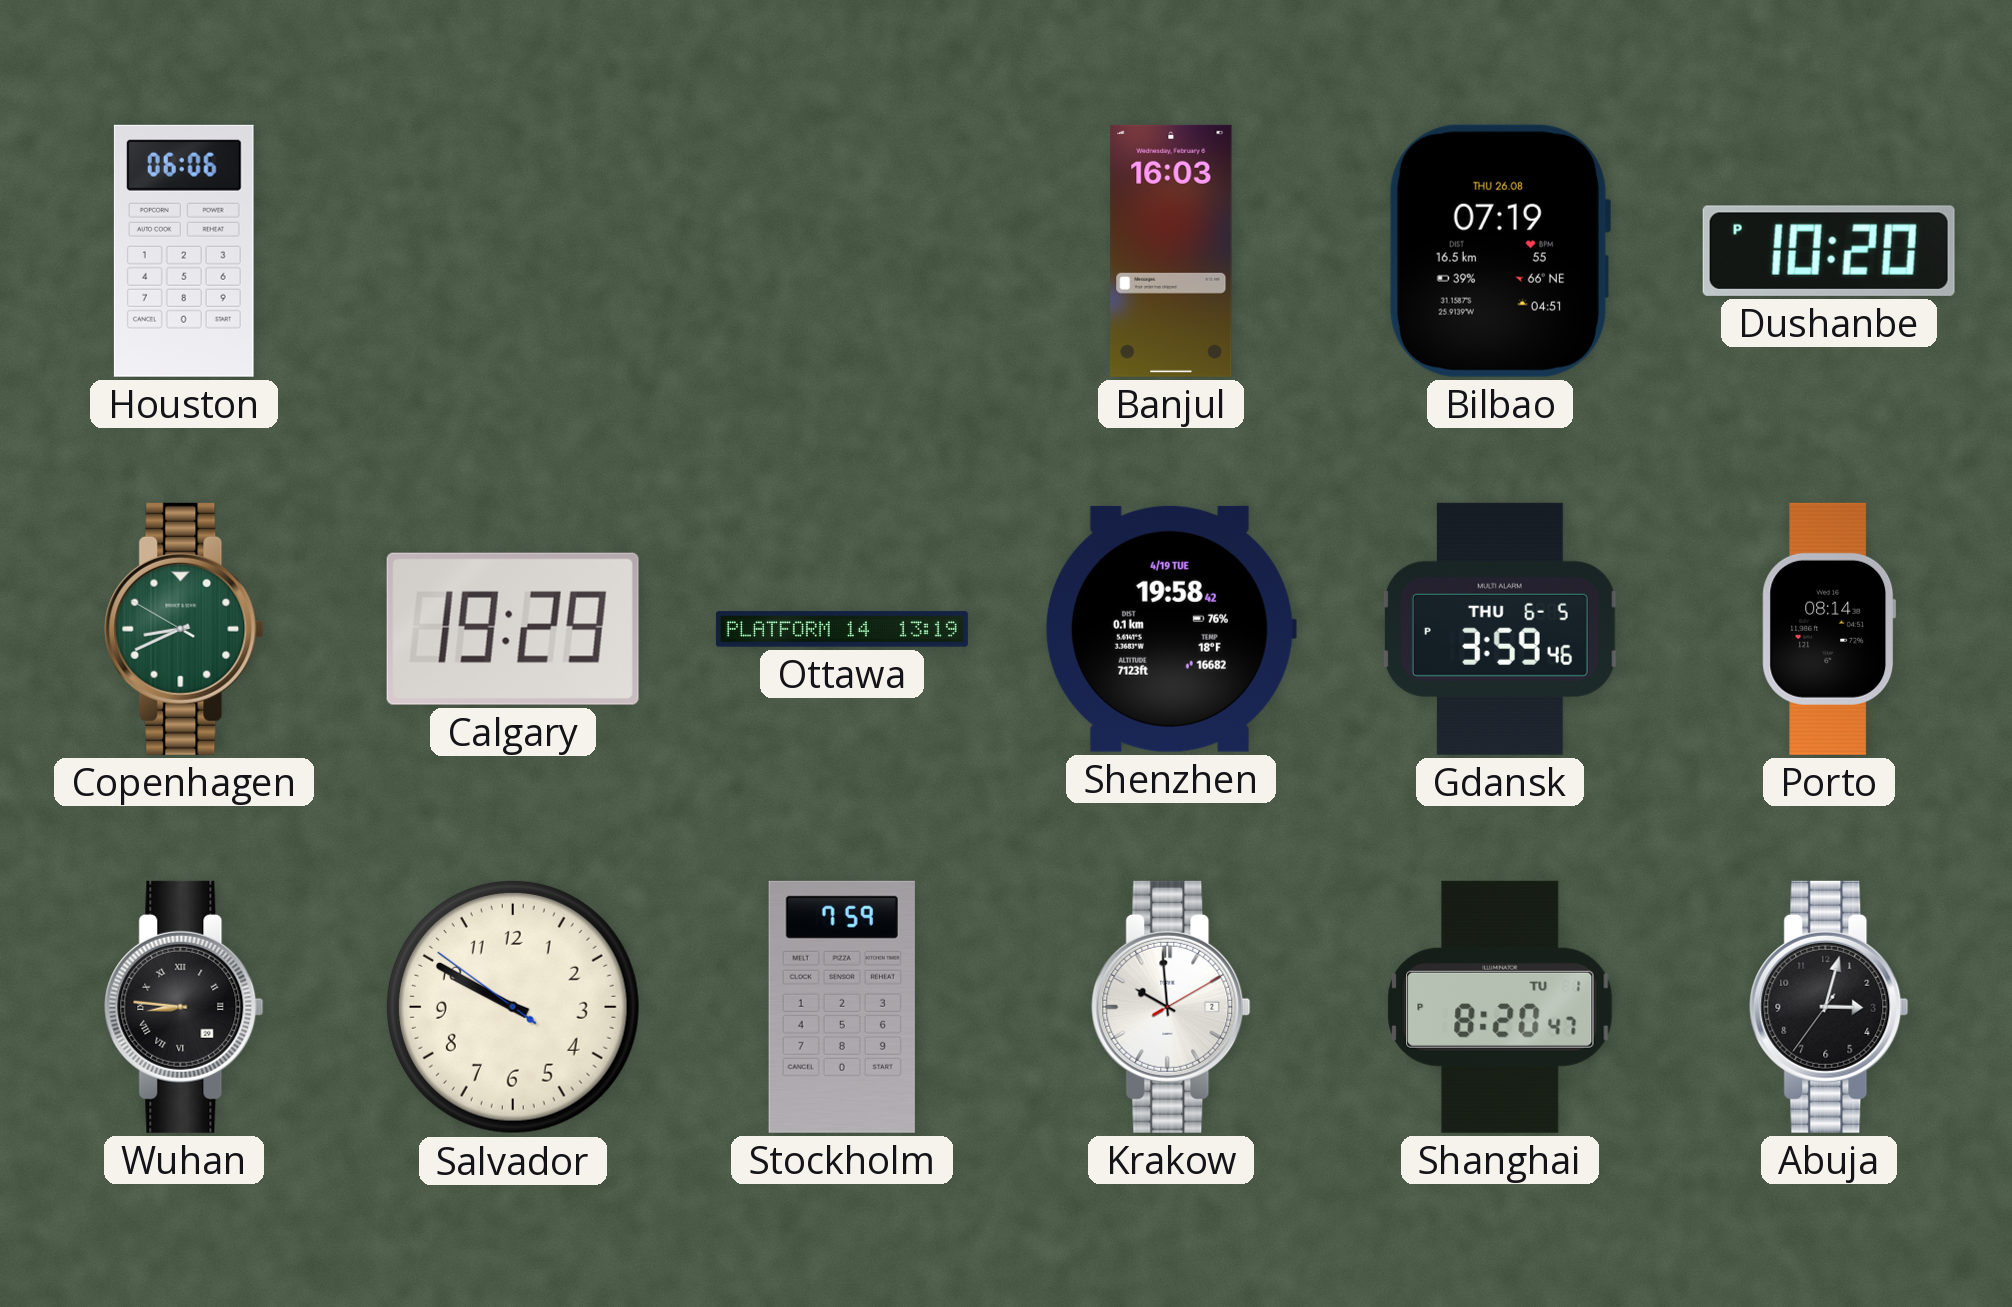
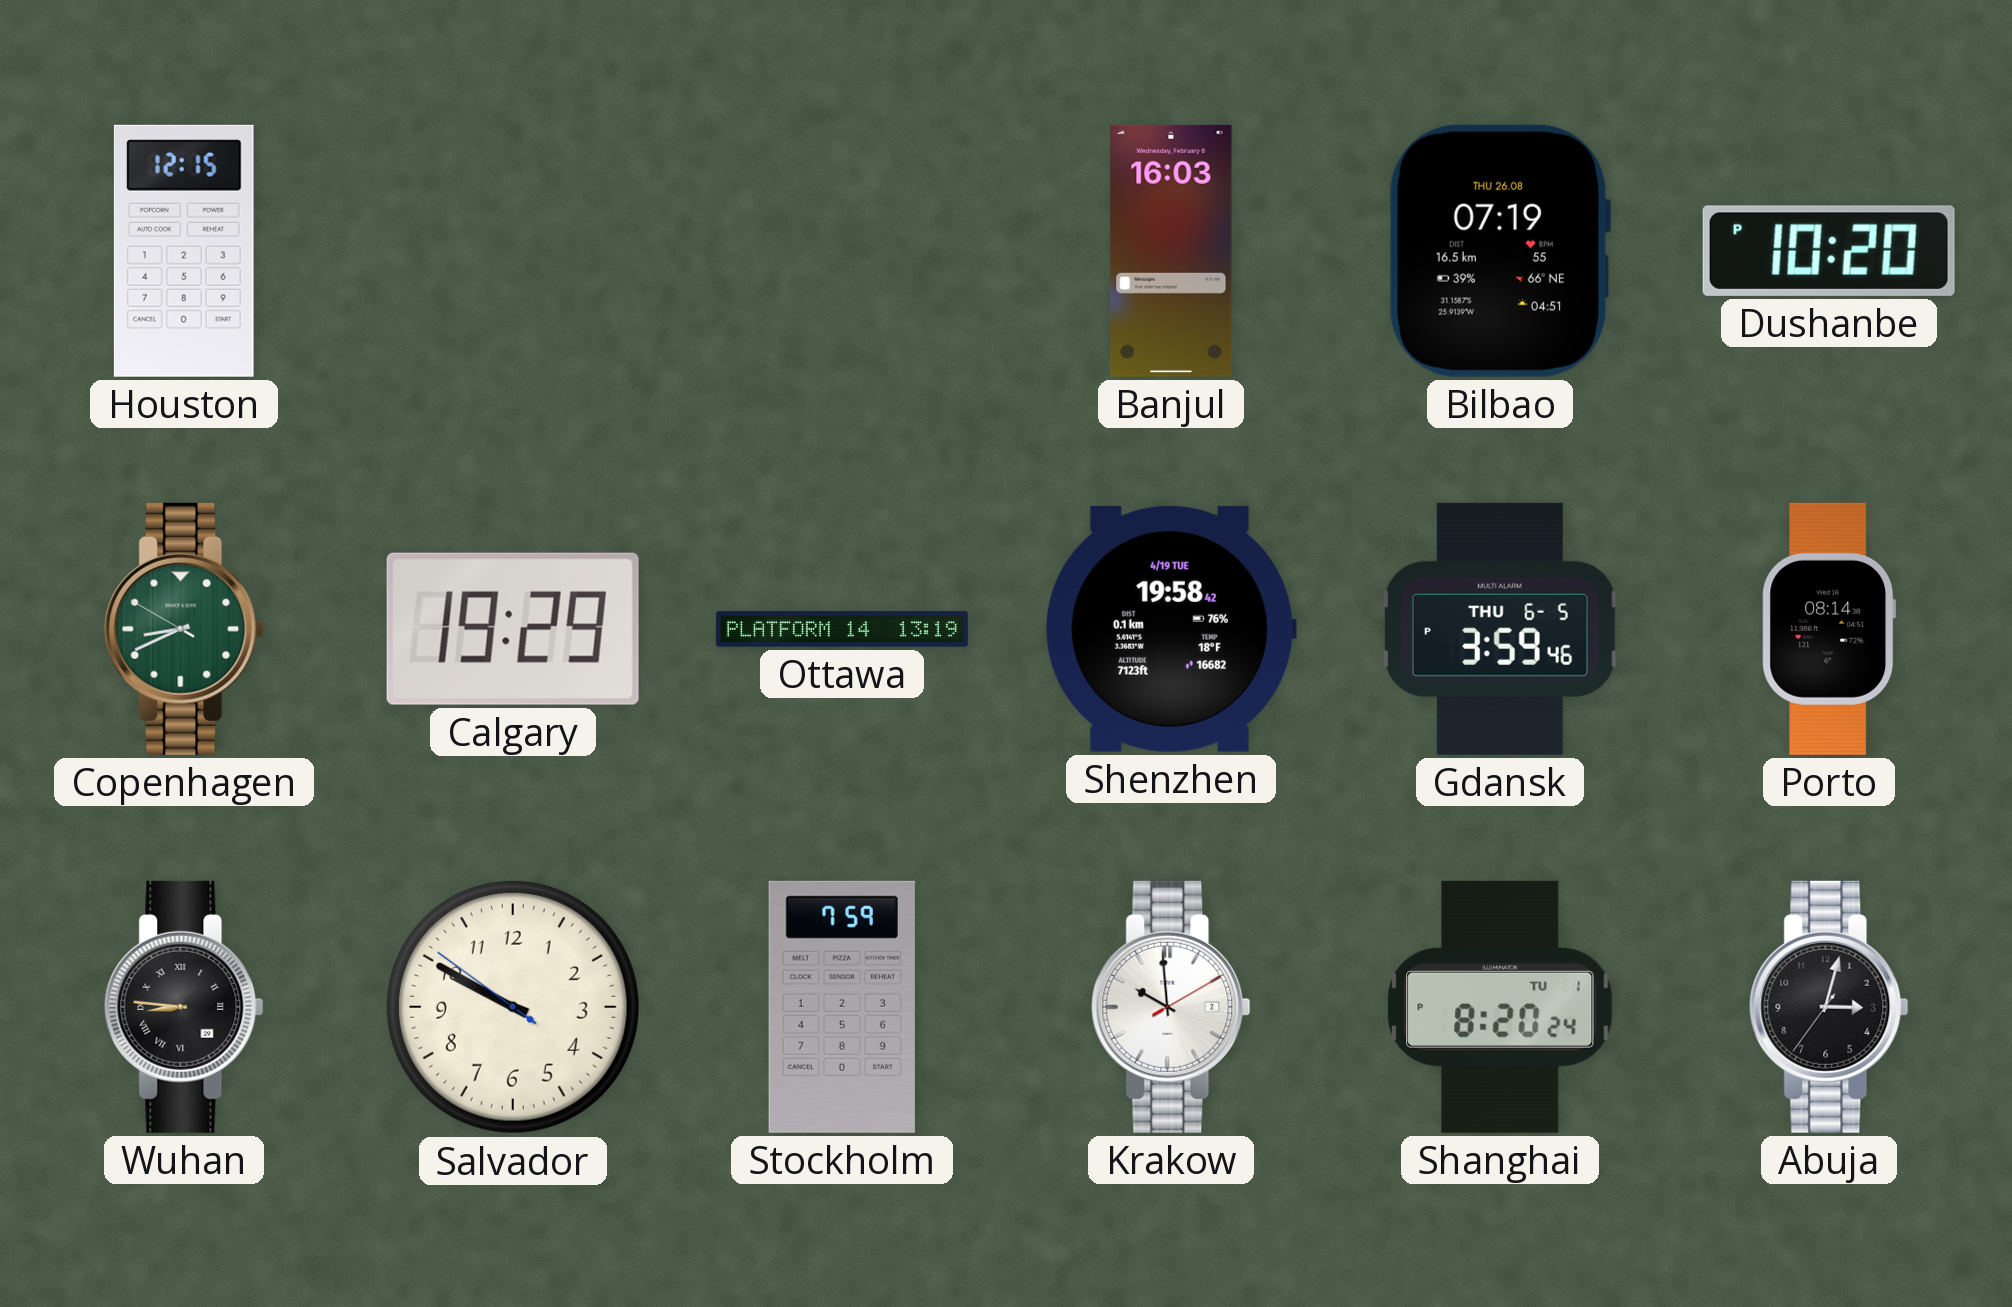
Houston: 06:06 -> 12:15
Shanghai: 8:20:47 PM -> 8:20:24 PM
